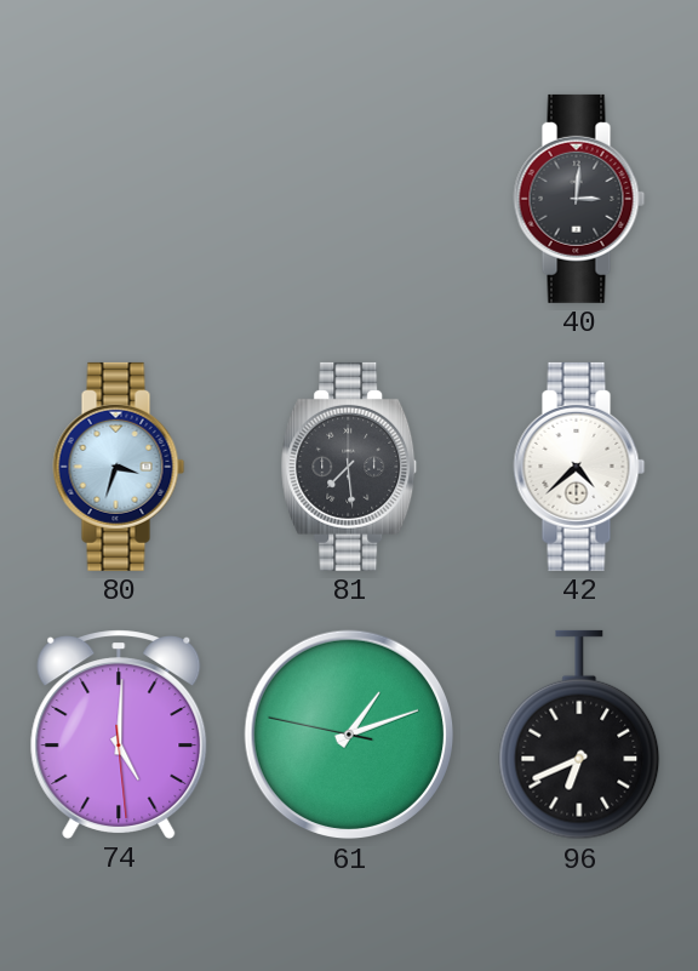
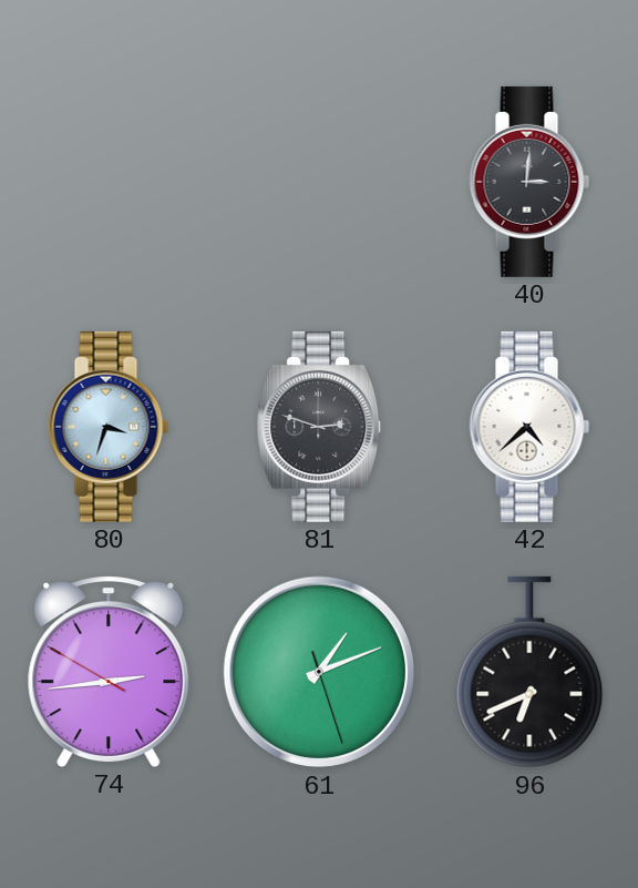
81: 7:29 -> 2:48
74: 5:00 -> 2:43
61: 1:11:47 -> 1:11:27
